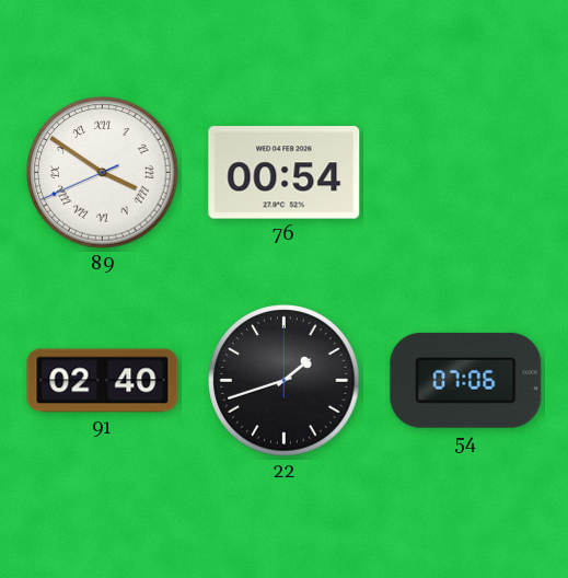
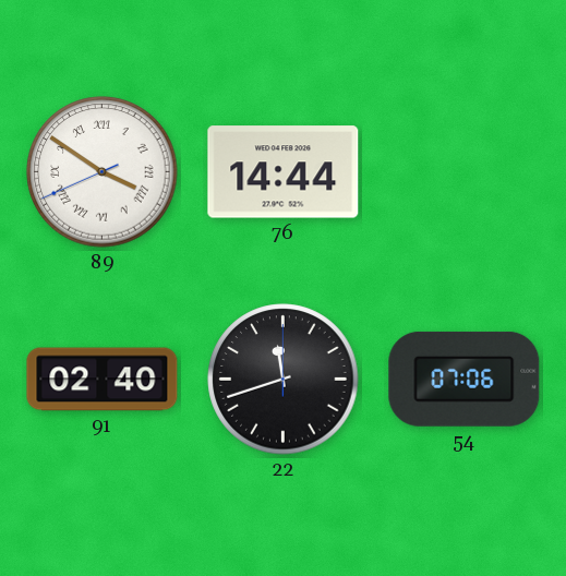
76: 00:54 -> 14:44
22: 1:42 -> 11:42
